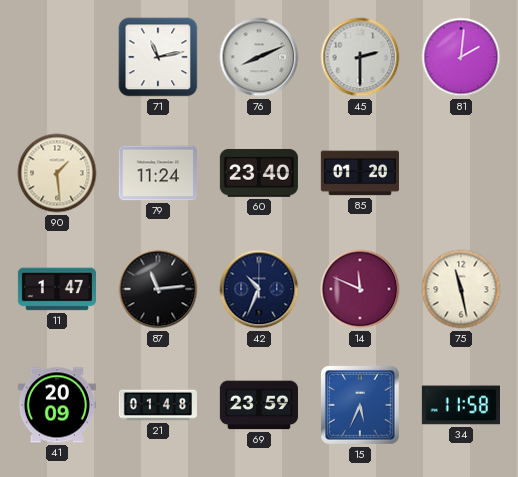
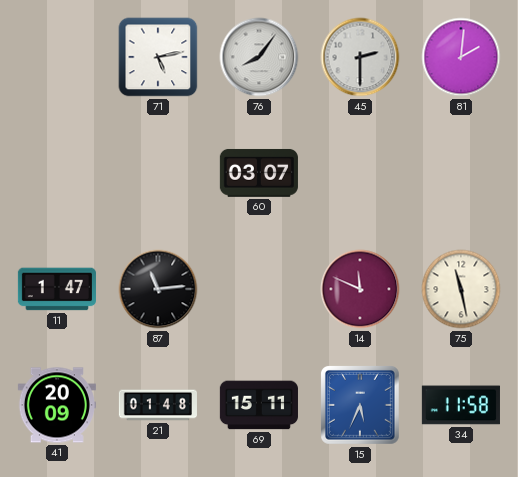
71: 11:13 -> 5:13
76: 8:11 -> 8:06
90: 1:29 -> none
79: 11:24 -> none
60: 23:40 -> 03:07
85: 01:20 -> none
42: 10:34 -> none
69: 23:59 -> 15:11
